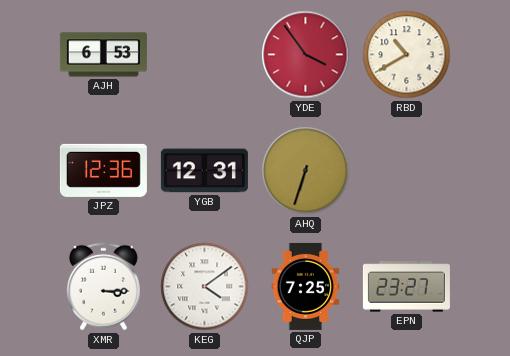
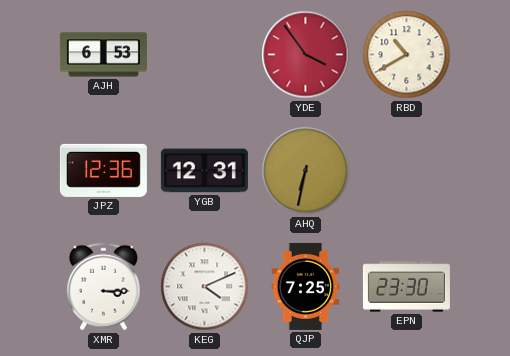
AHQ: 6:33 -> 6:32
KEG: 4:09 -> 4:11
EPN: 23:27 -> 23:30
